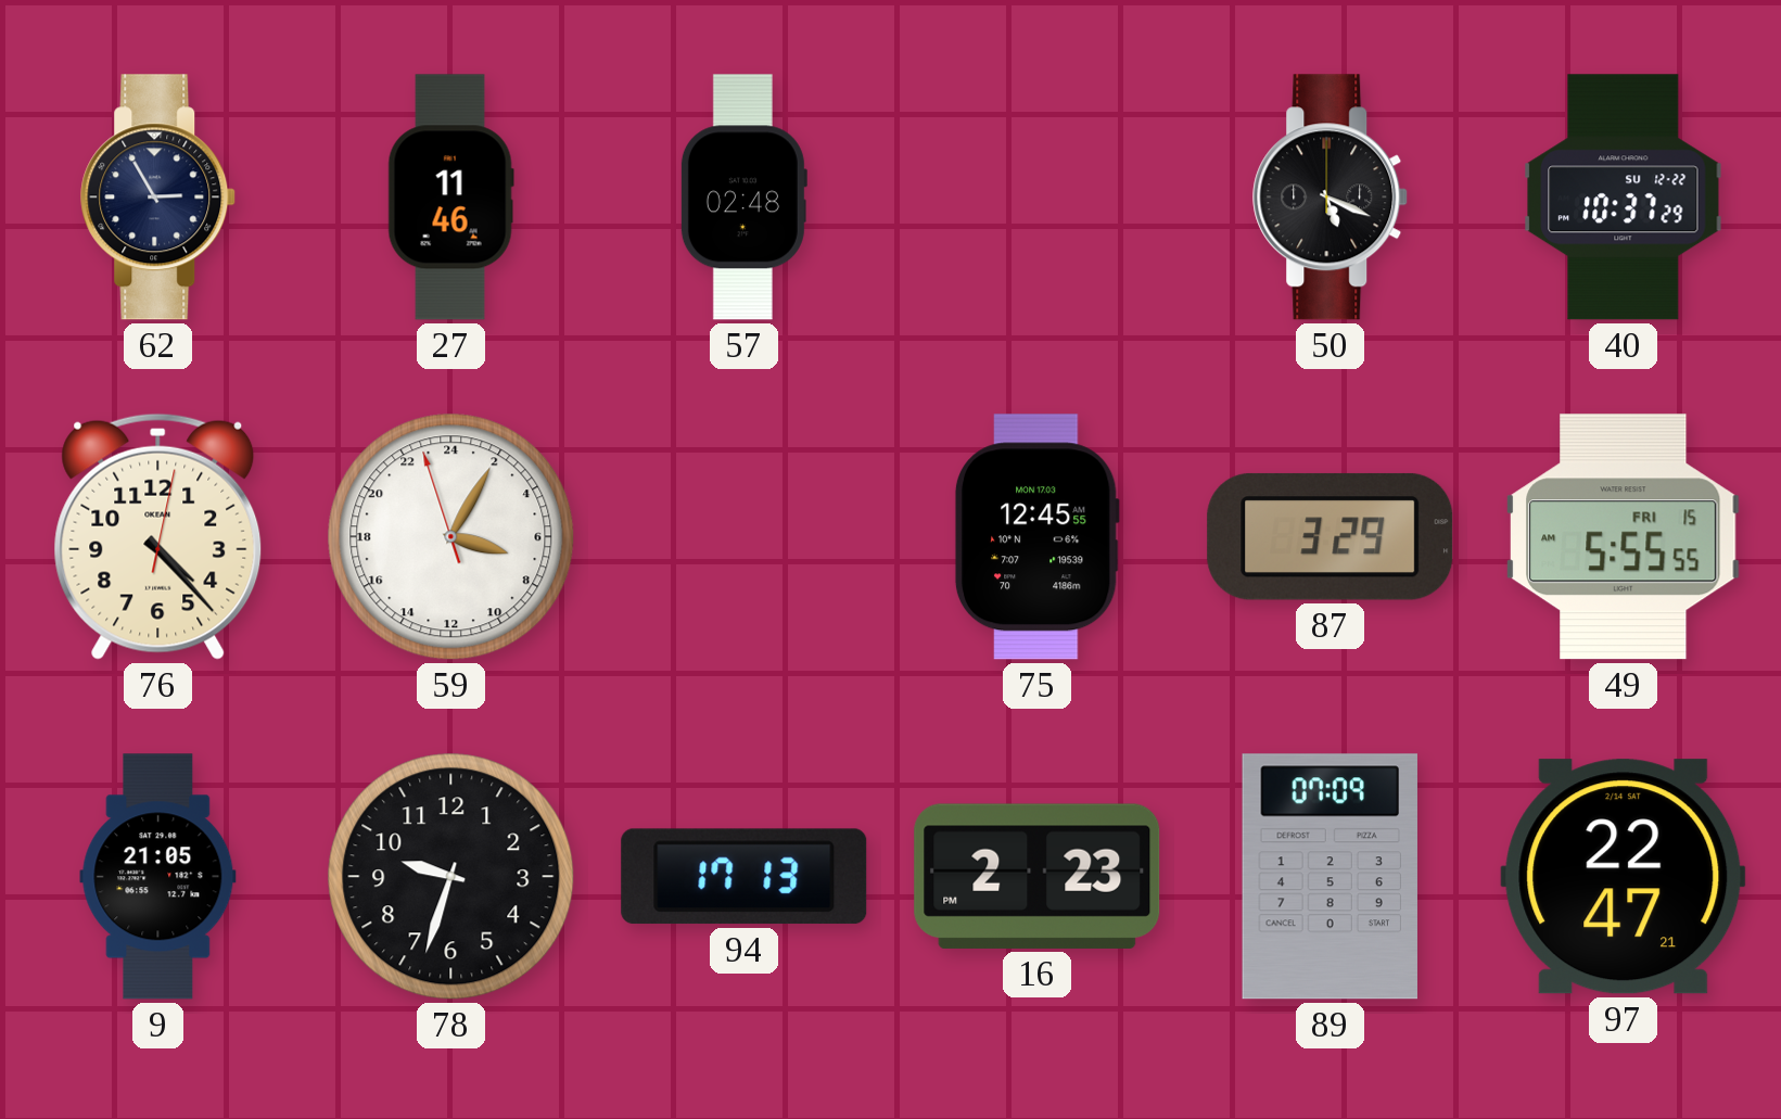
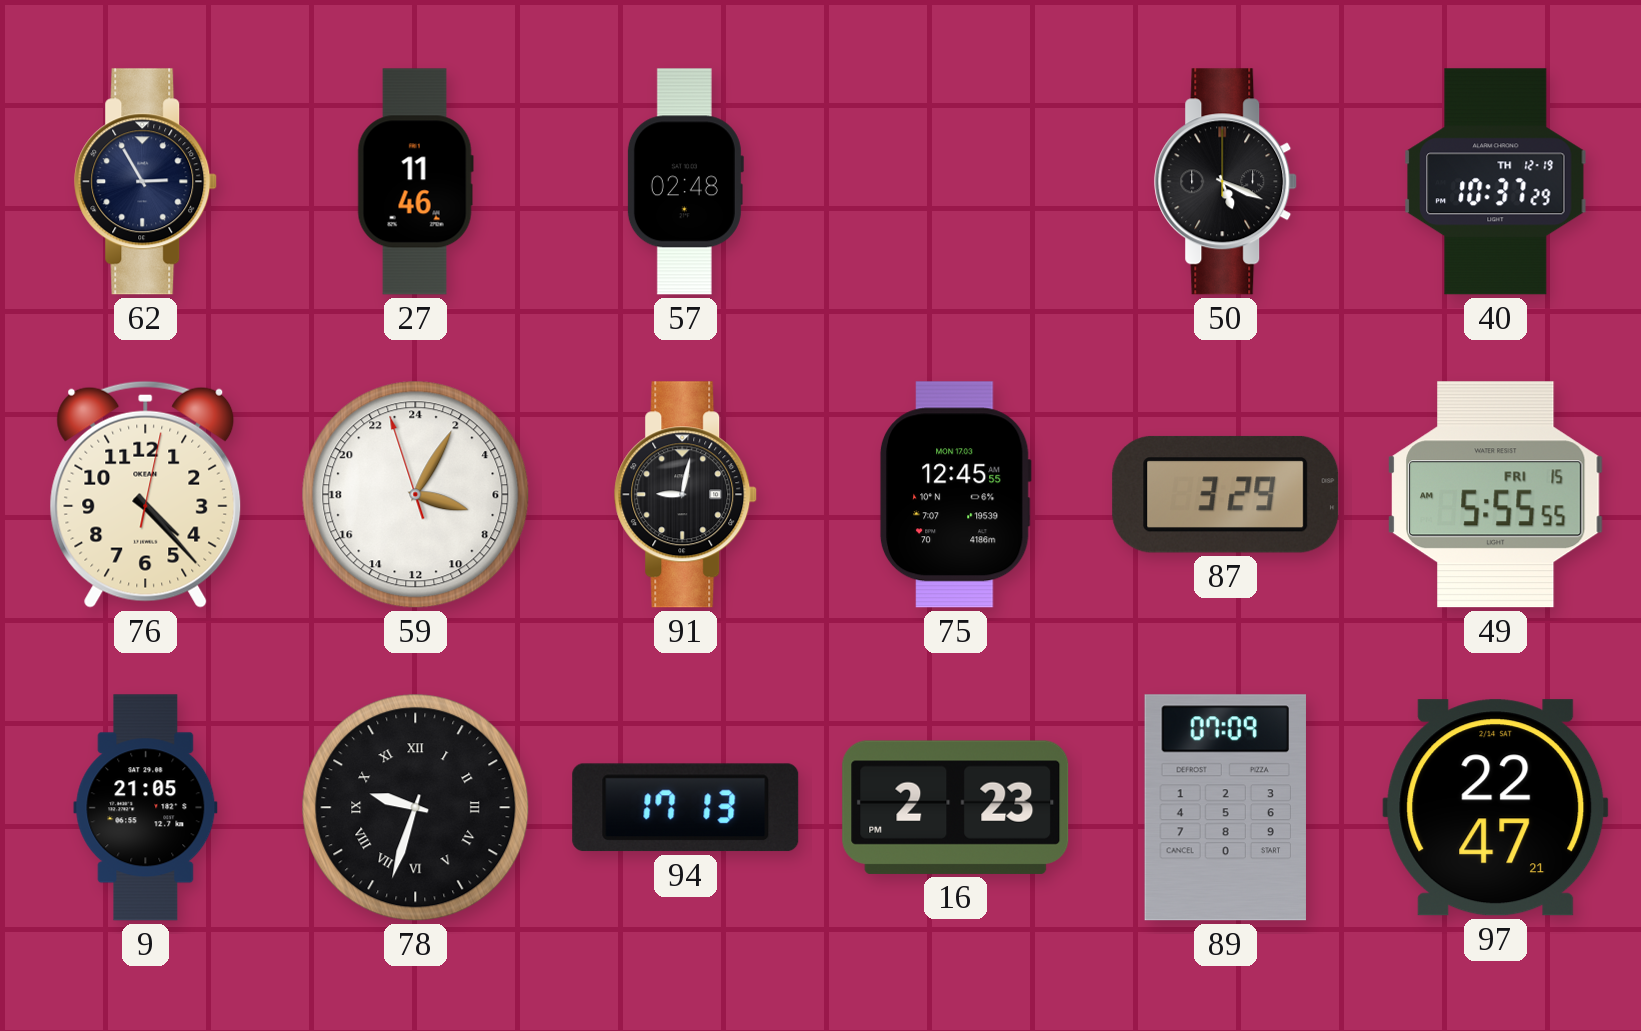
40 date: SU 12-22 -> TH 12-19
91: none -> 9:02
78 numerals: Arabic -> Roman
